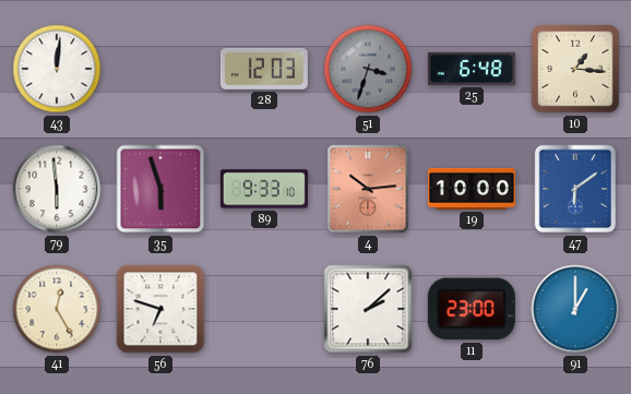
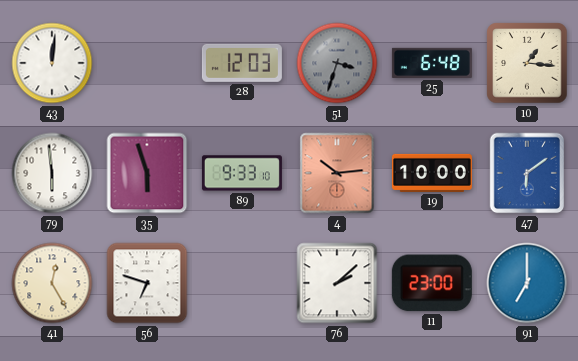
91: 1:00 -> 7:00
